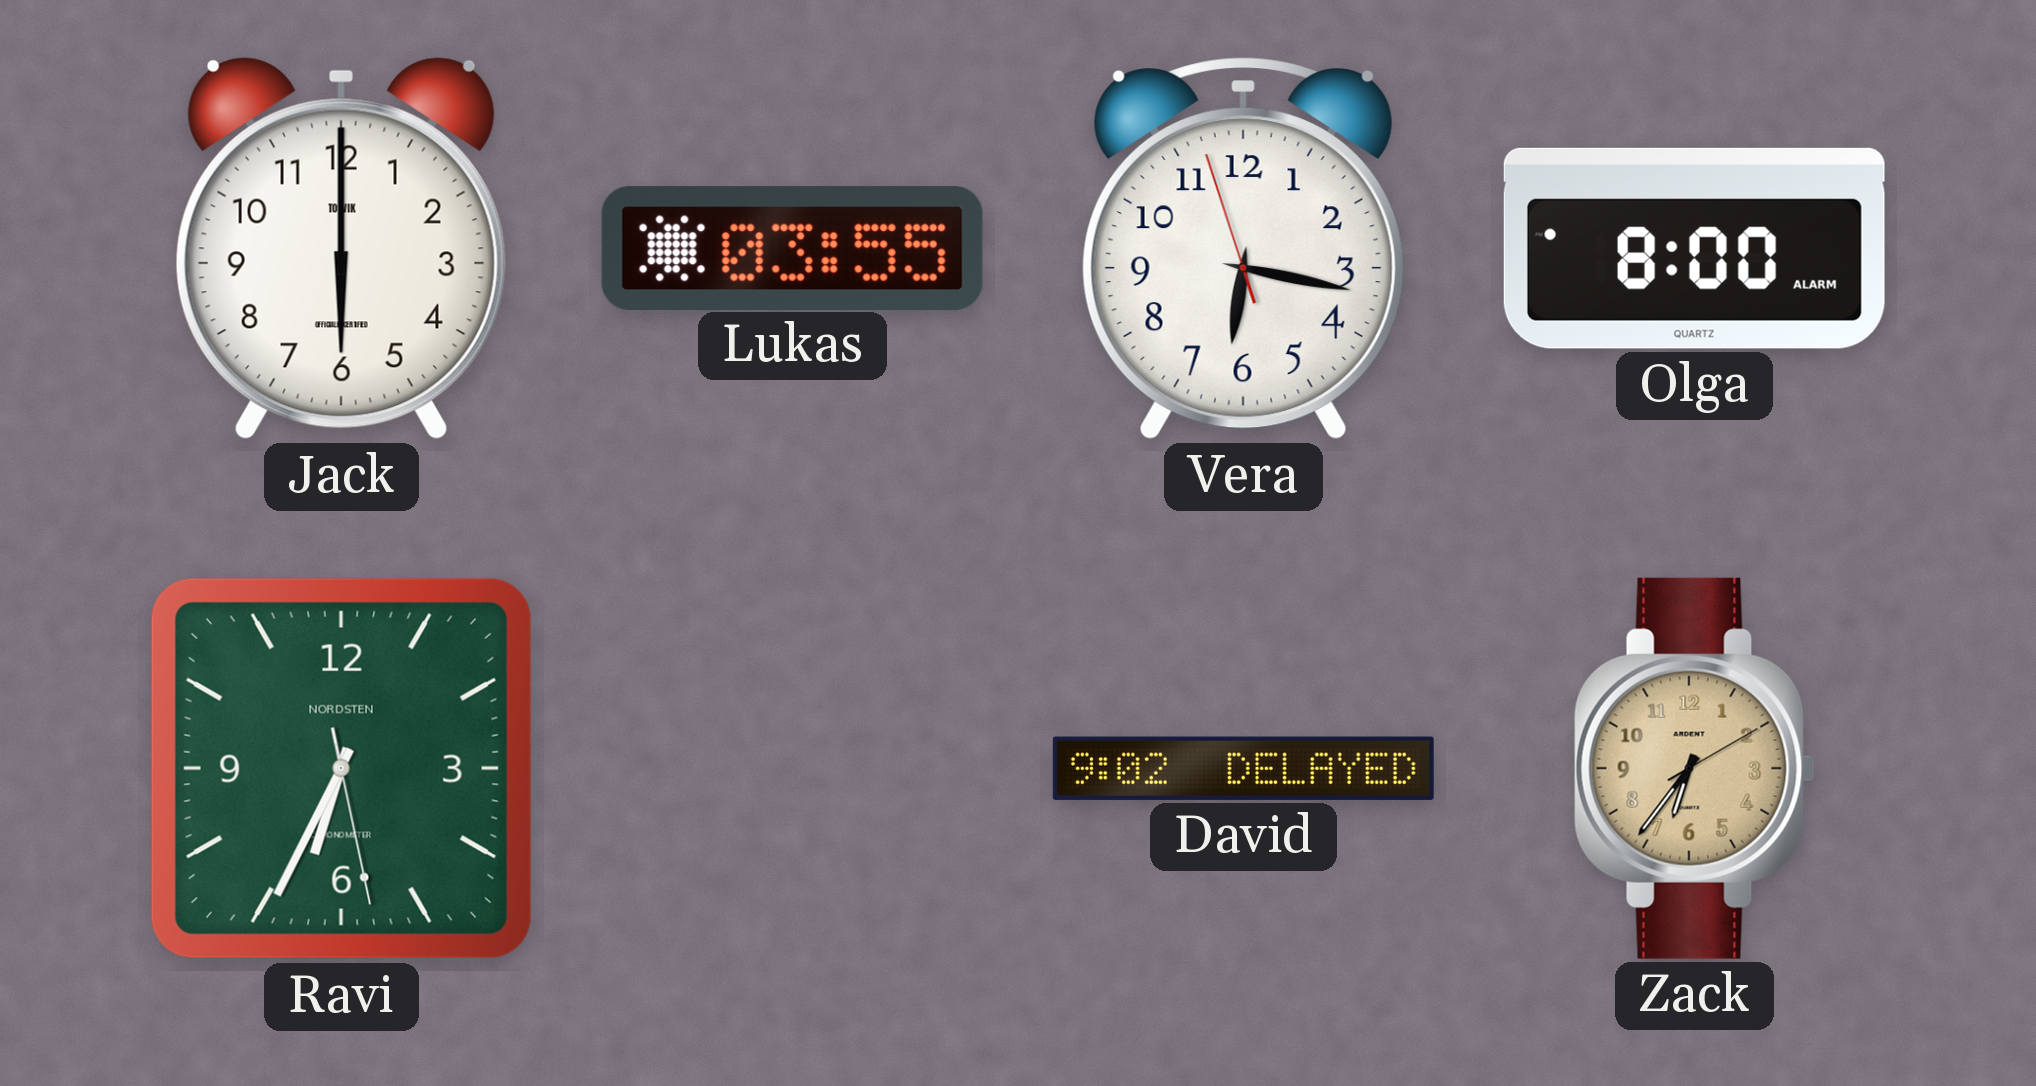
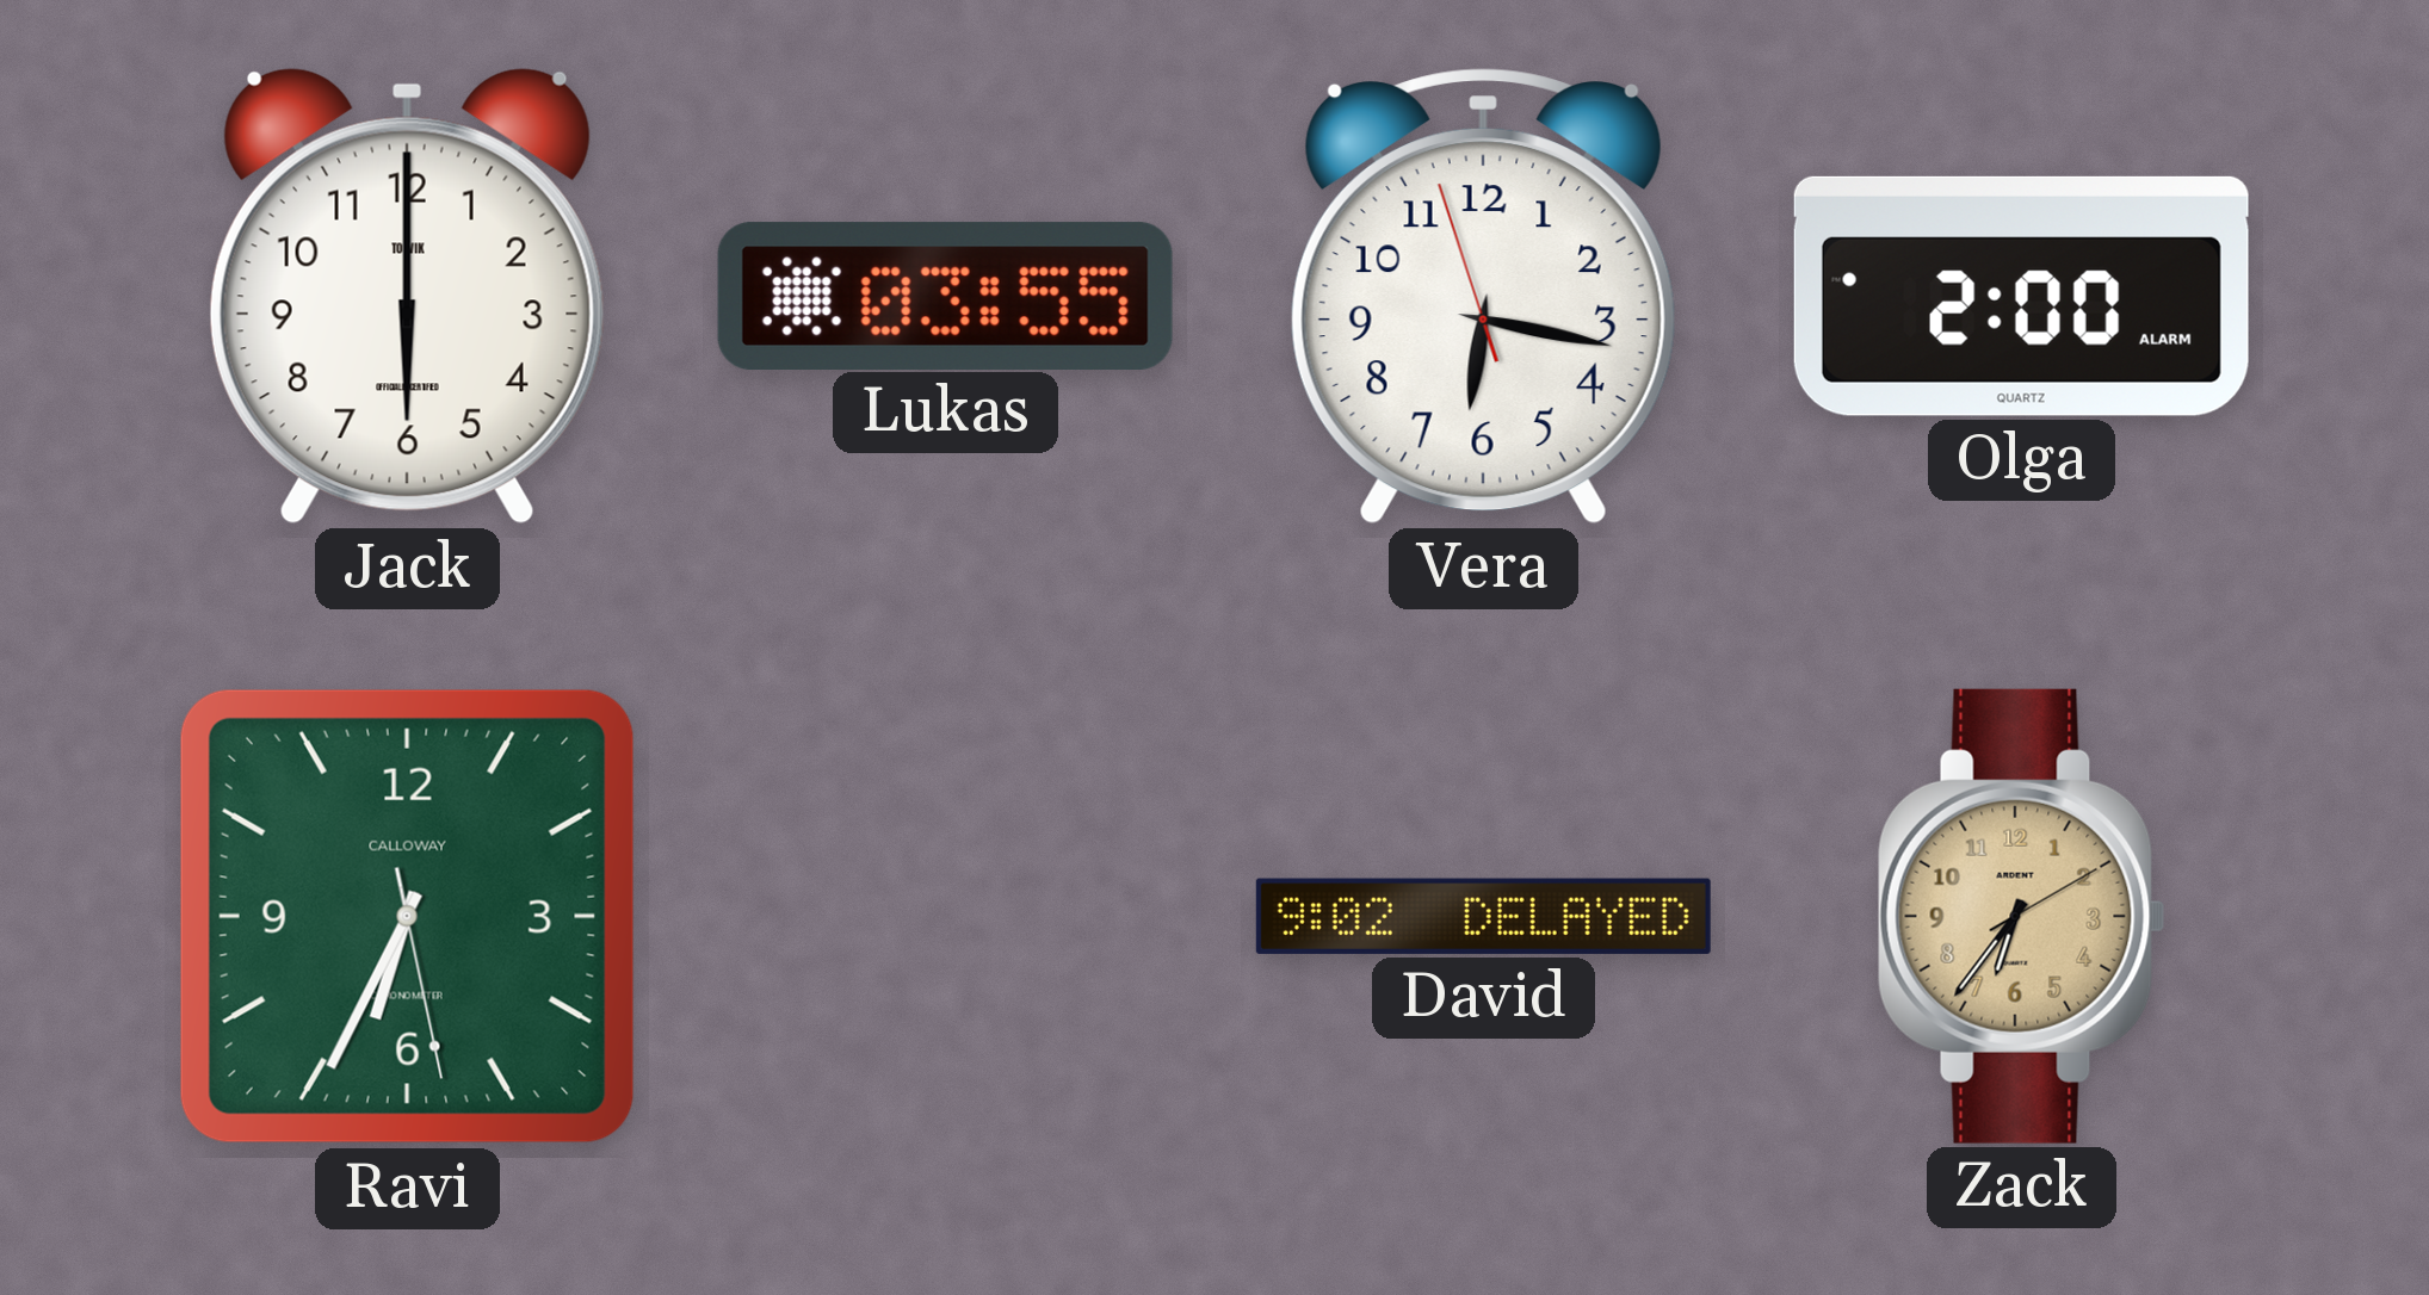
Olga: 8:00 -> 2:00
Ravi brand: NORDSTEN -> CALLOWAY
